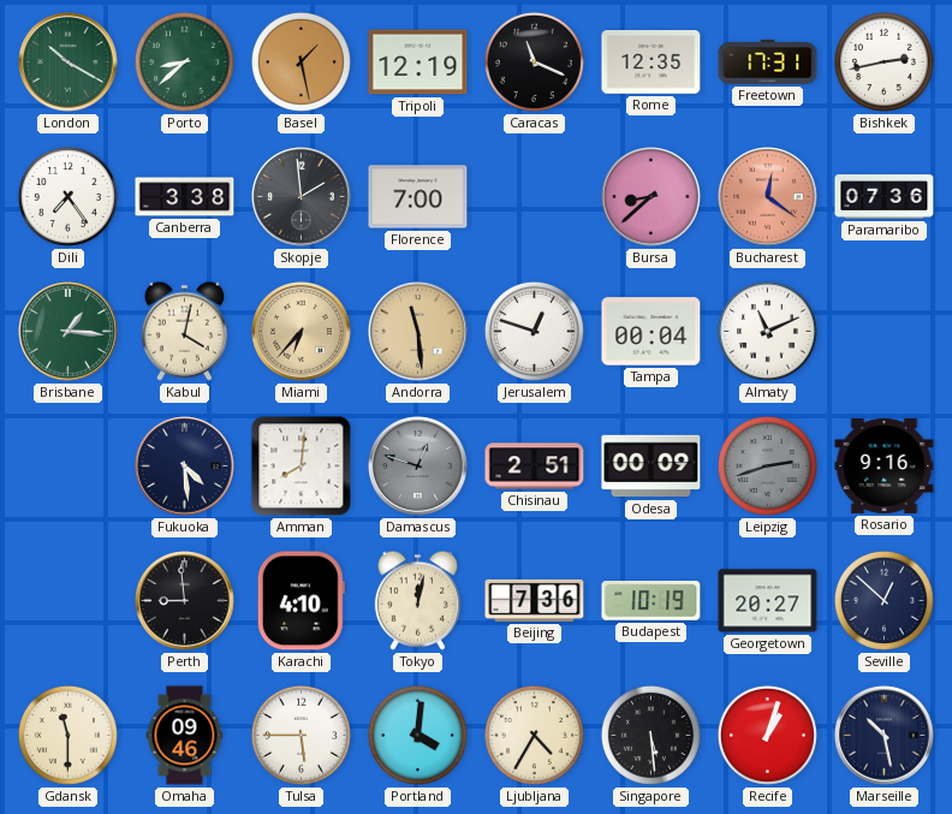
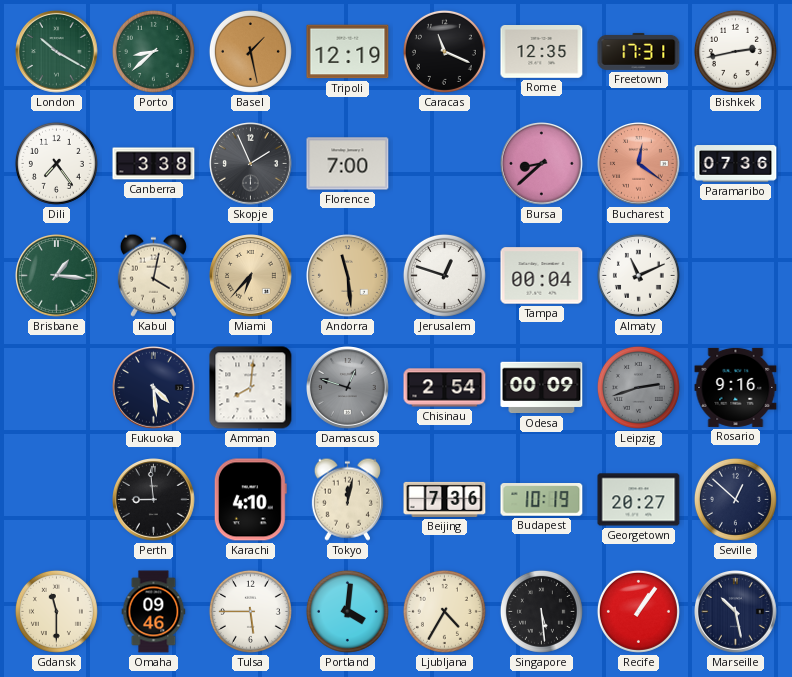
Skopje: 1:59 -> 1:56
Chisinau: 2:51 -> 2:54
Recife: 1:03 -> 1:06
